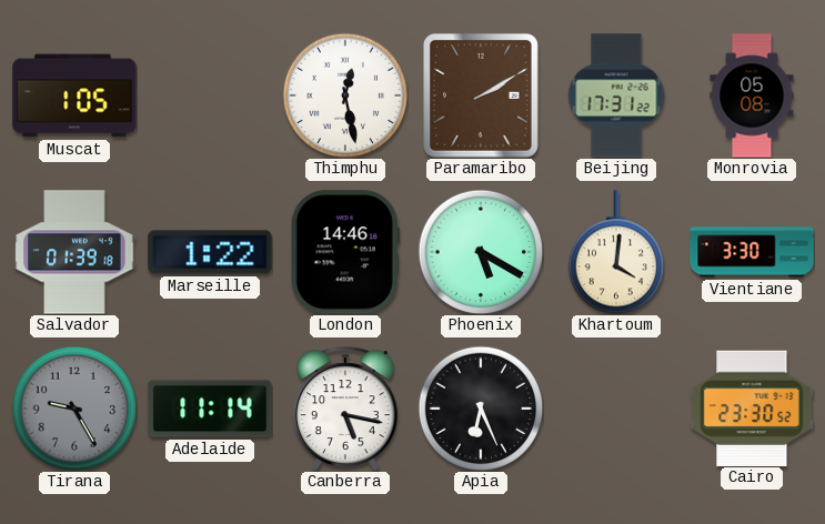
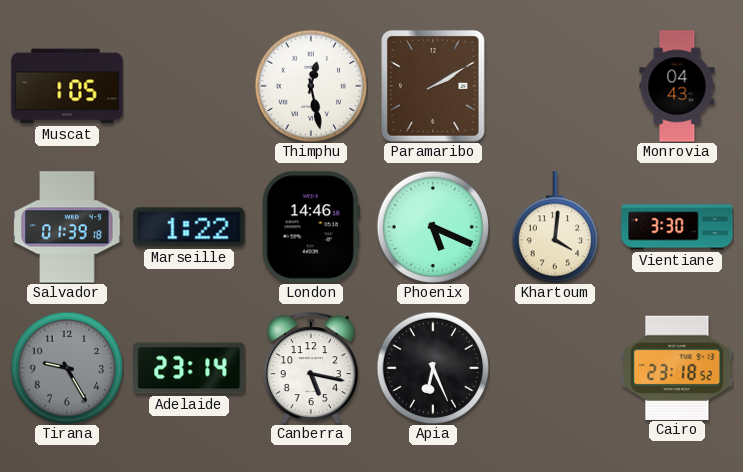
Beijing: 17:31 -> none
Monrovia: 05:08 -> 04:43
Phoenix: 5:20 -> 5:19
Adelaide: 11:14 -> 23:14
Cairo: 23:30 -> 23:18
